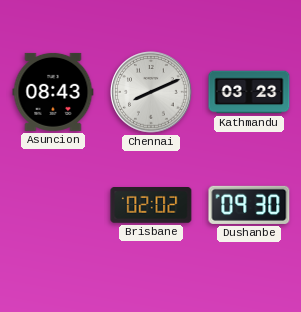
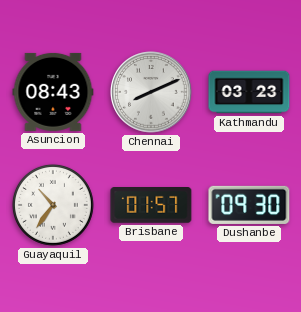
Guayaquil: none -> 10:36
Brisbane: 02:02 -> 01:57
